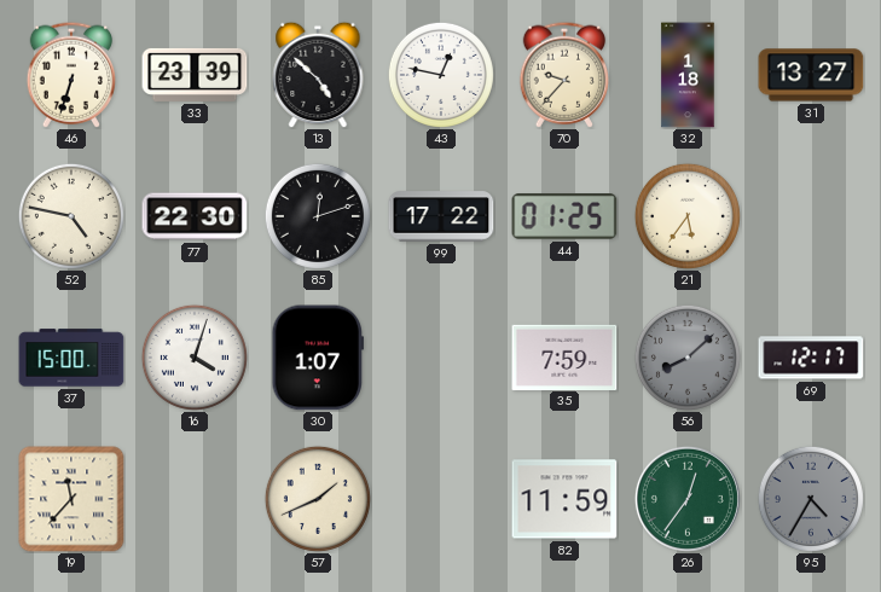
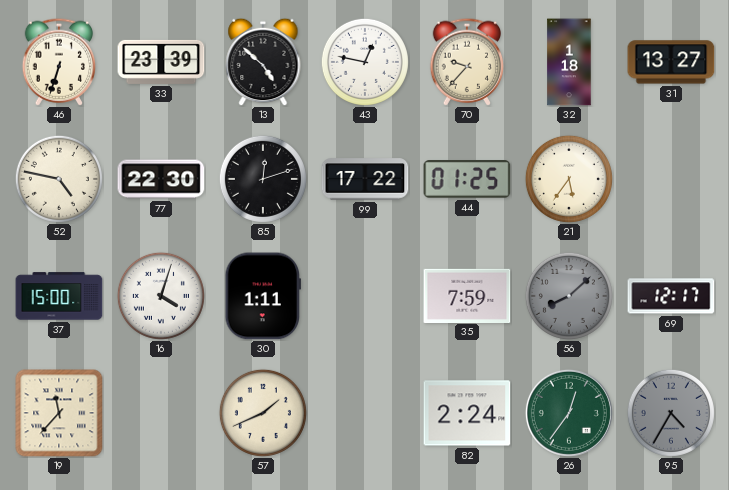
30: 1:07 -> 1:11
82: 11:59 -> 2:24
